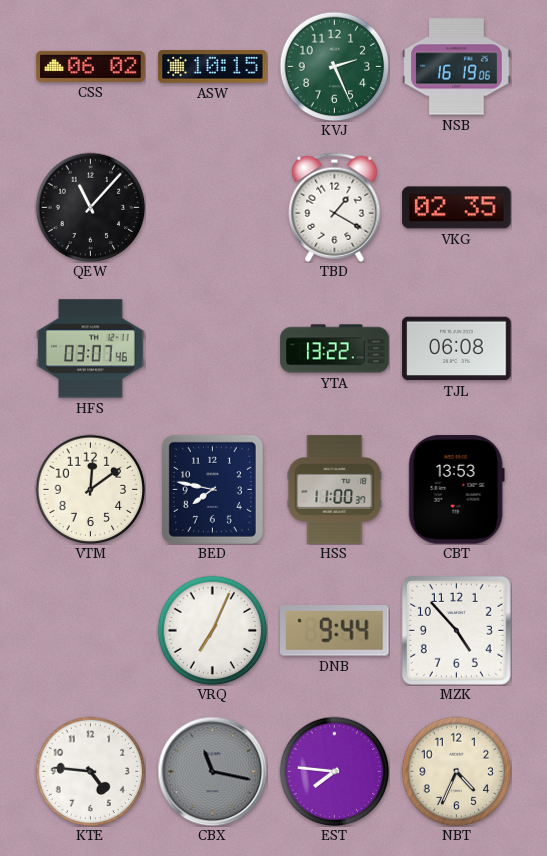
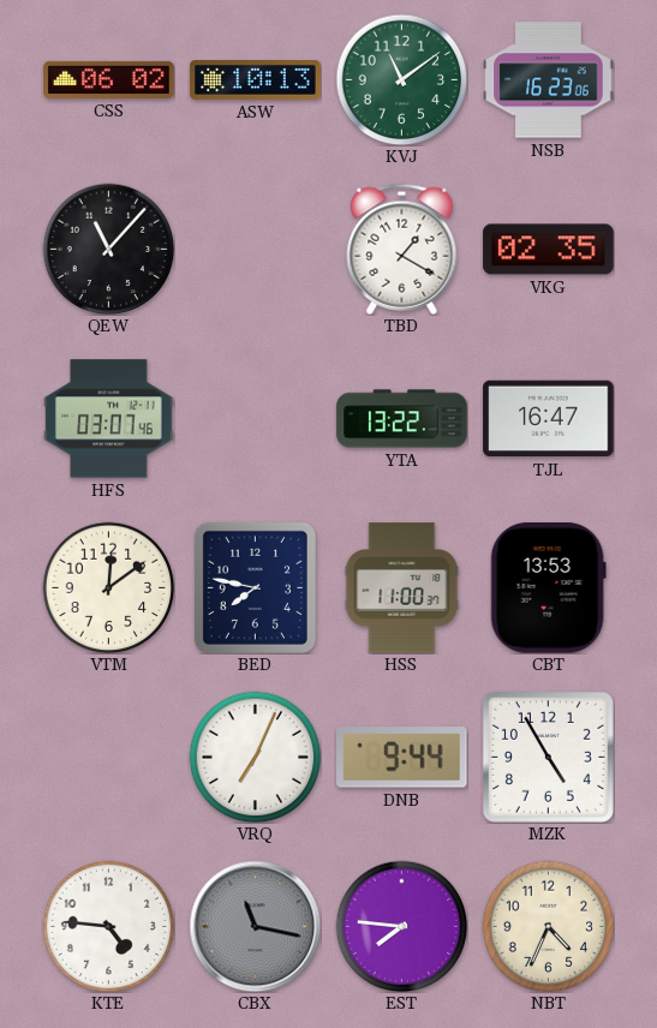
ASW: 10:15 -> 10:13
KVJ: 2:26 -> 11:09
NSB: 16:19 -> 16:23
TJL: 06:08 -> 16:47
MZK: 4:53 -> 4:55
